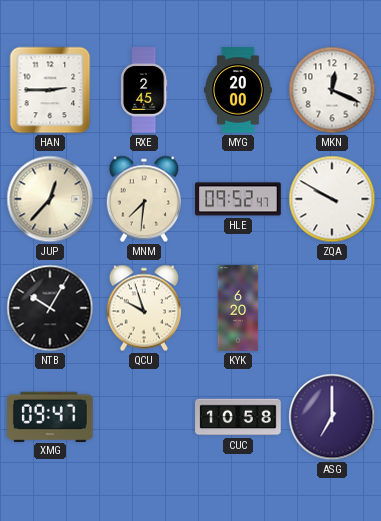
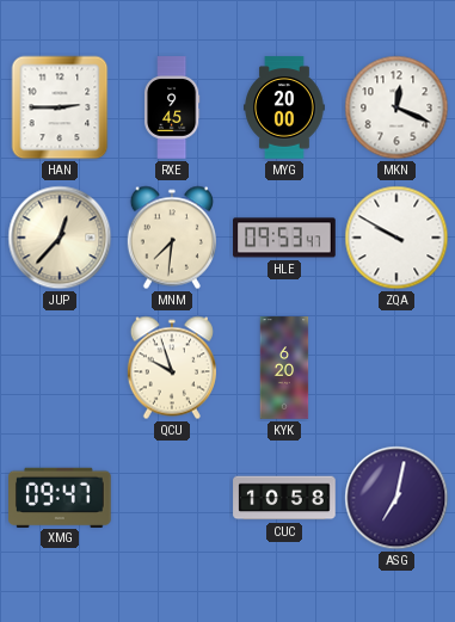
RXE: 2:45 -> 9:45
HLE: 09:52 -> 09:53
NTB: 10:05 -> none
ASG: 7:00 -> 7:02
